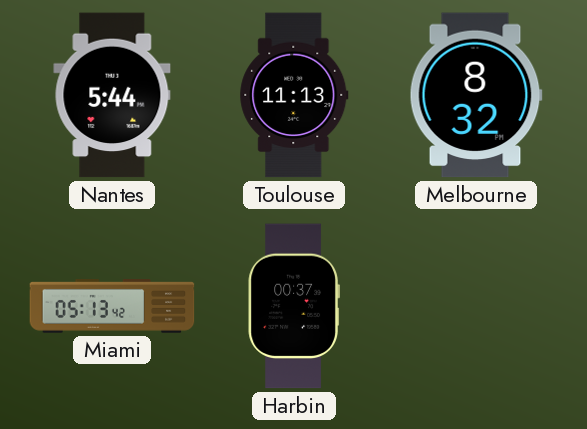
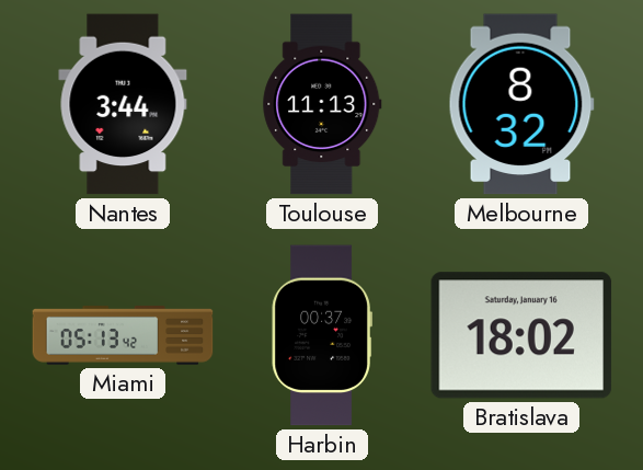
Nantes: 5:44 -> 3:44
Bratislava: none -> 18:02
